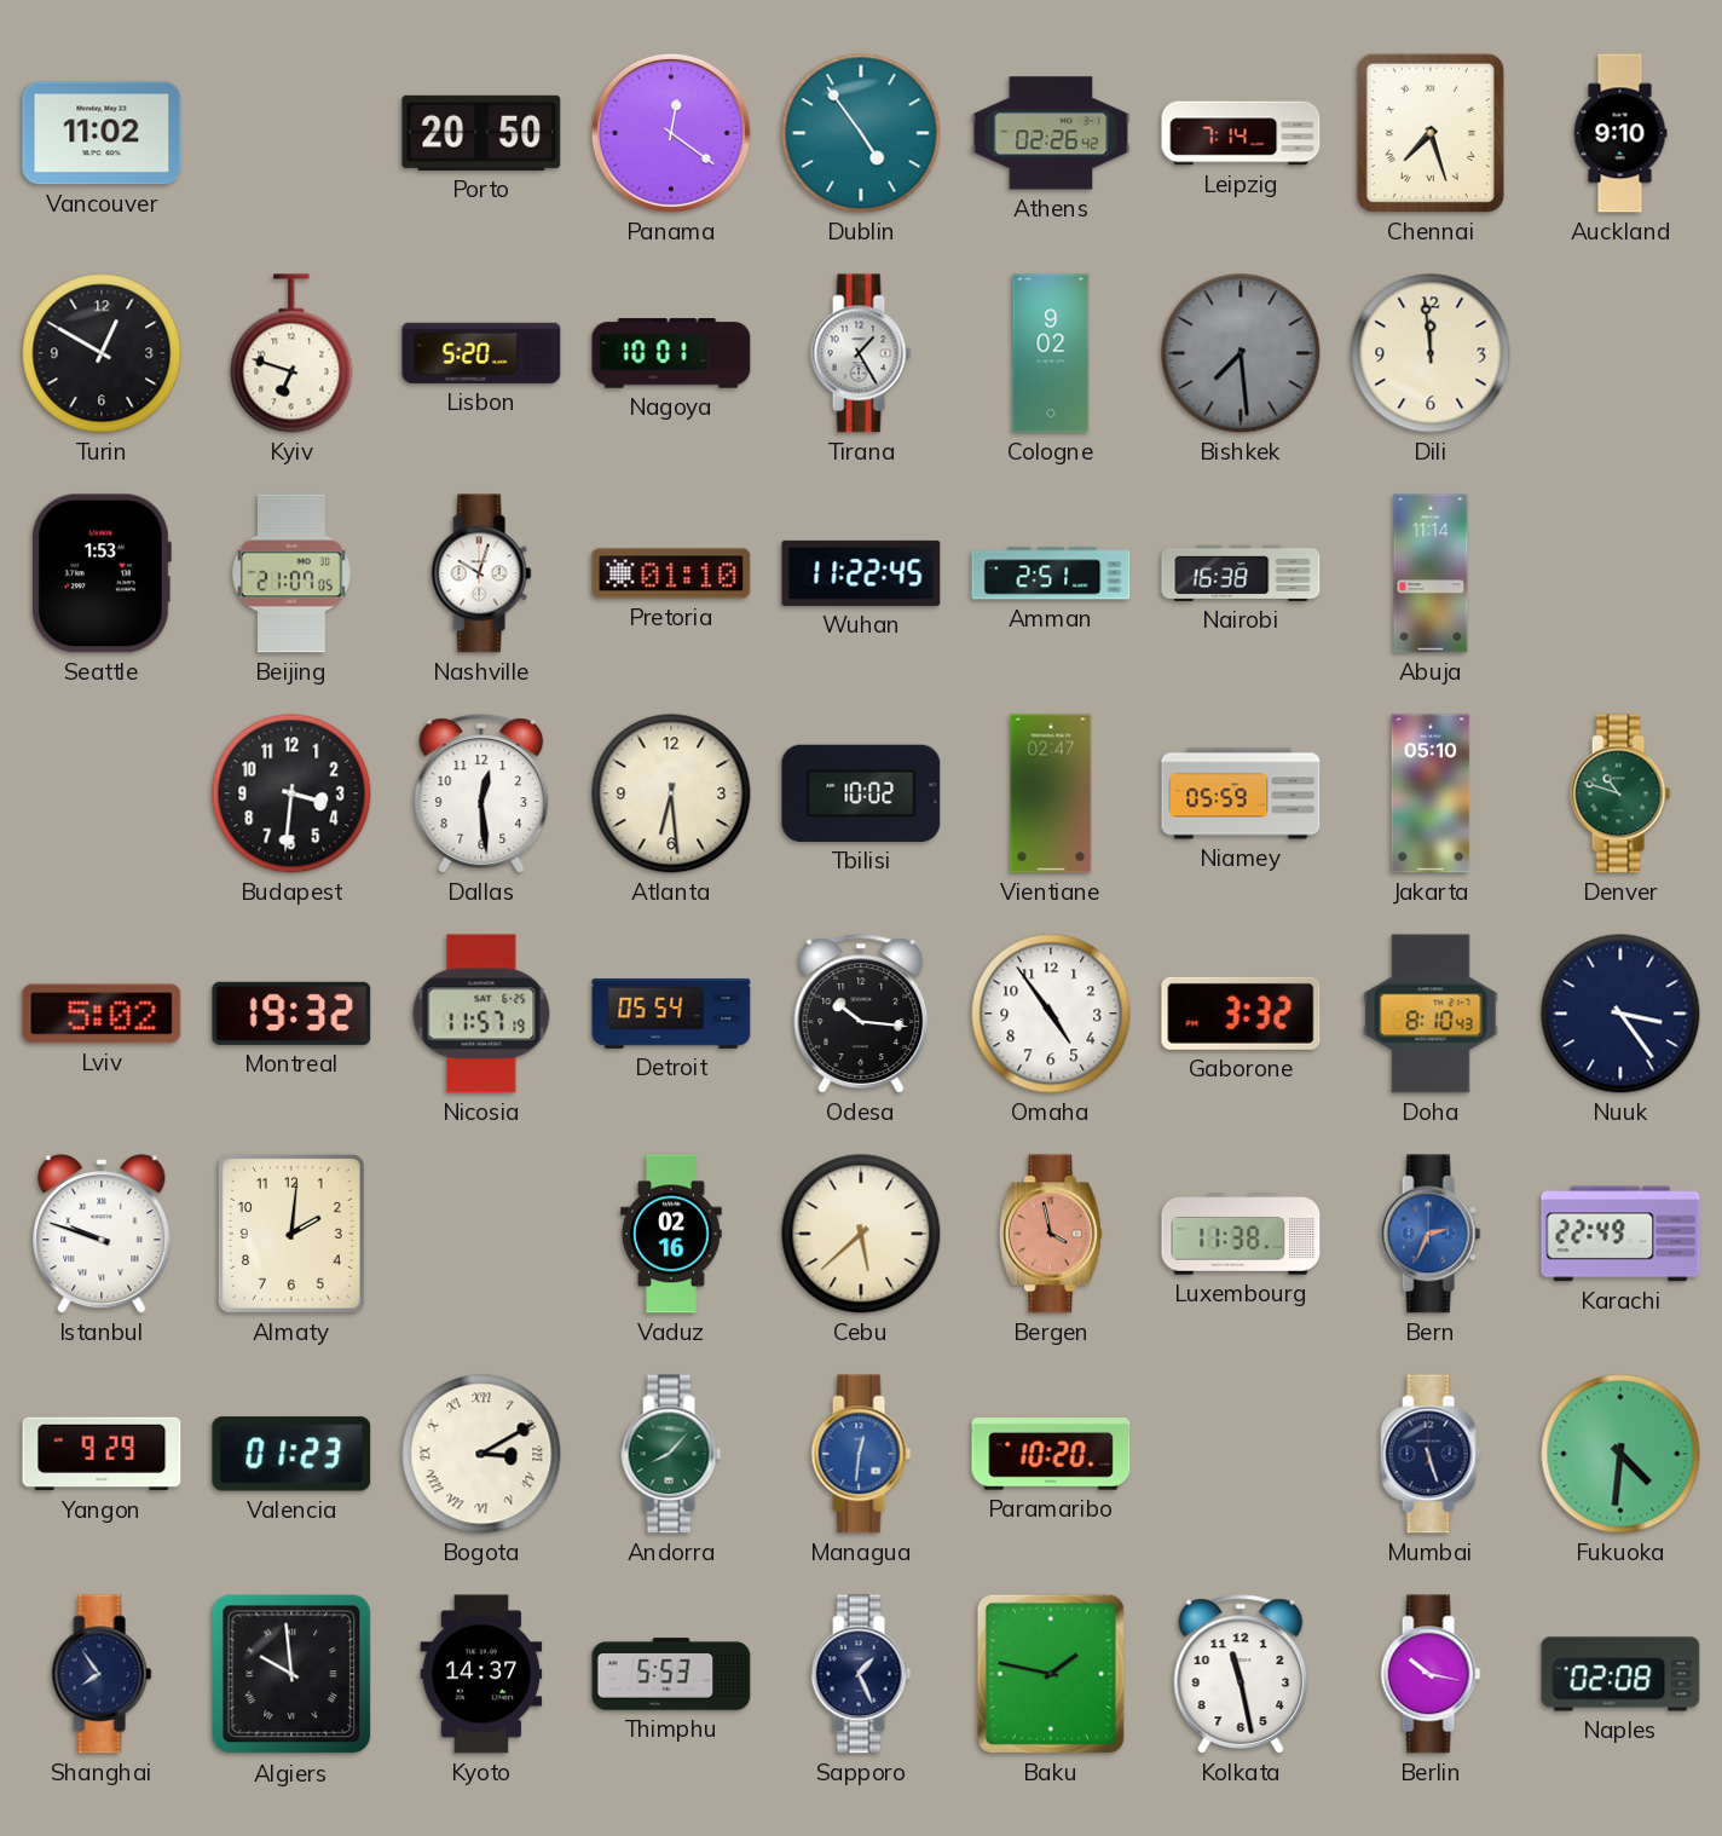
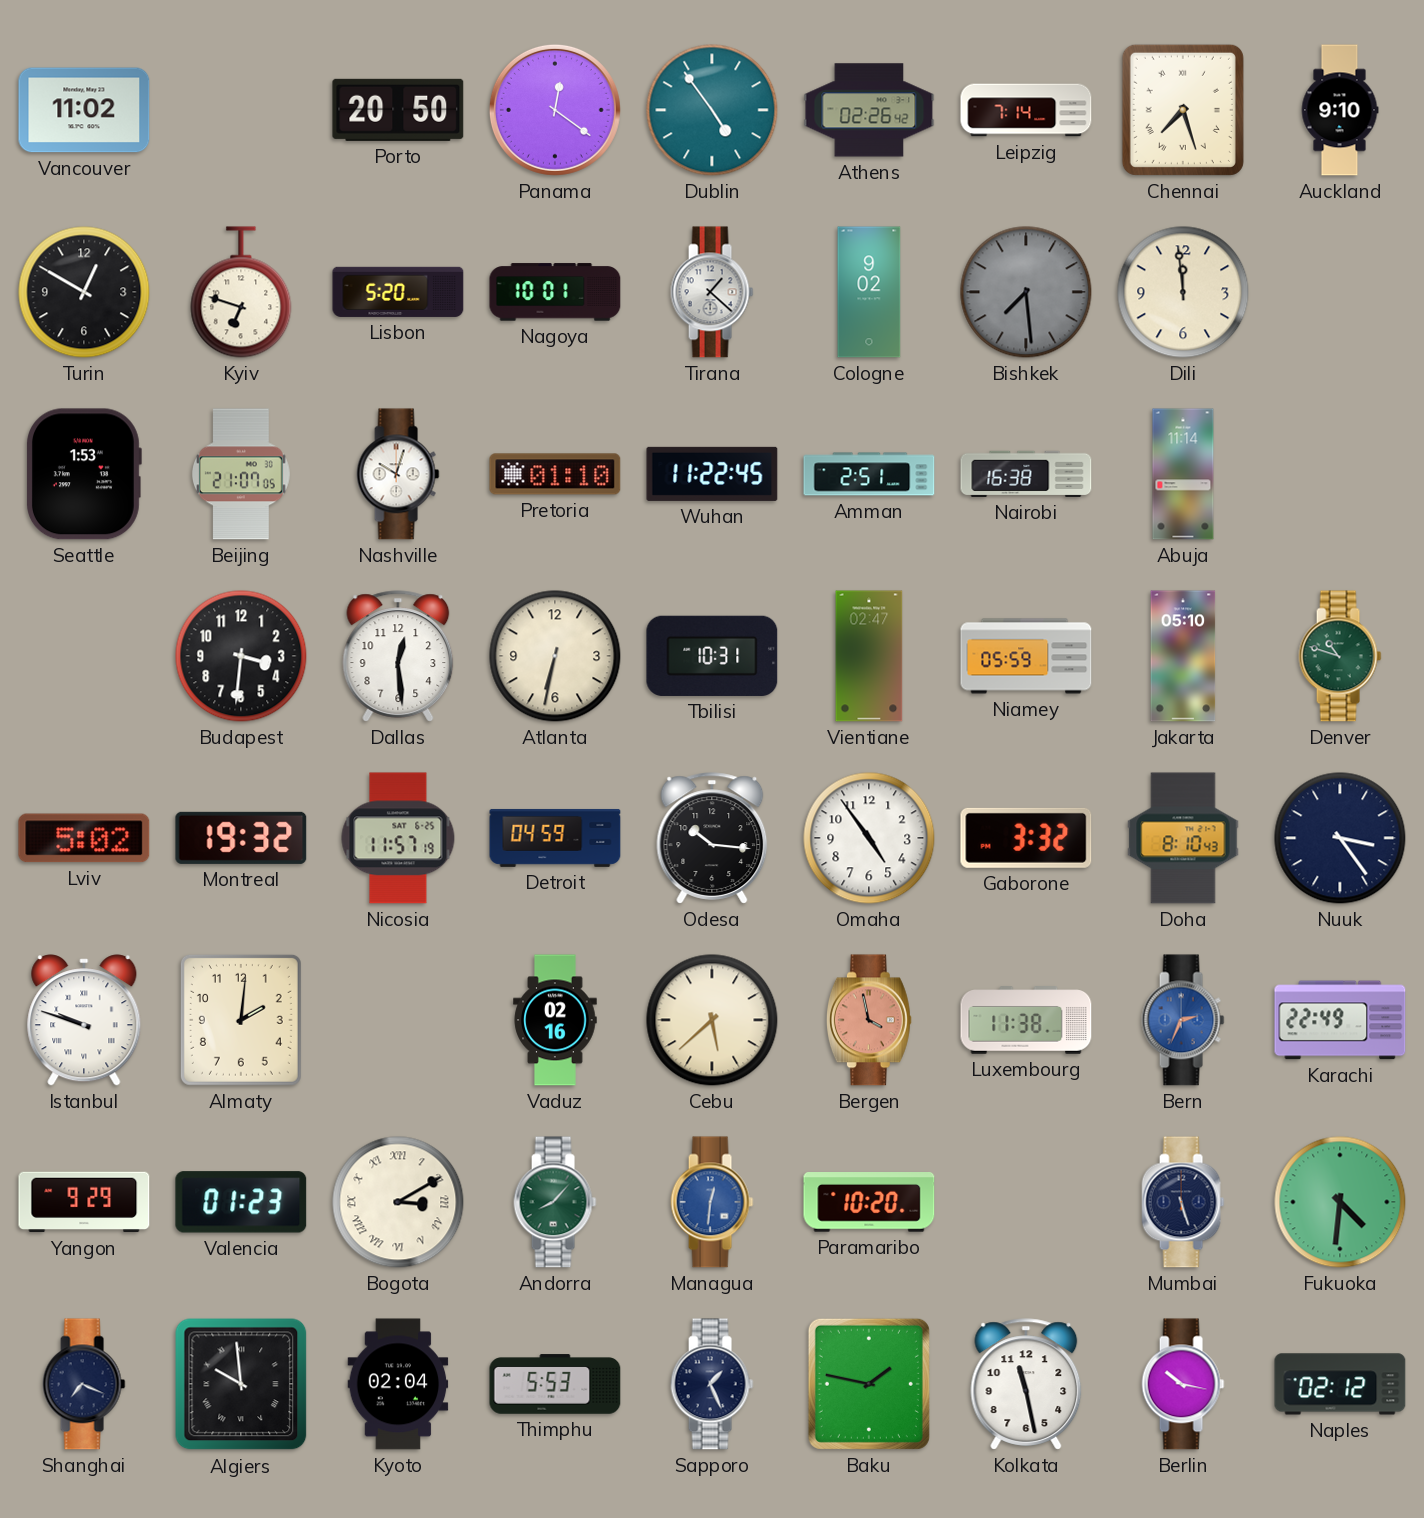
Tirana: 1:25 -> 1:22
Atlanta: 6:29 -> 6:32
Tbilisi: 10:02 -> 10:31
Detroit: 05:54 -> 04:59
Shanghai: 7:54 -> 7:19
Kyoto: 14:37 -> 02:04
Naples: 02:08 -> 02:12
